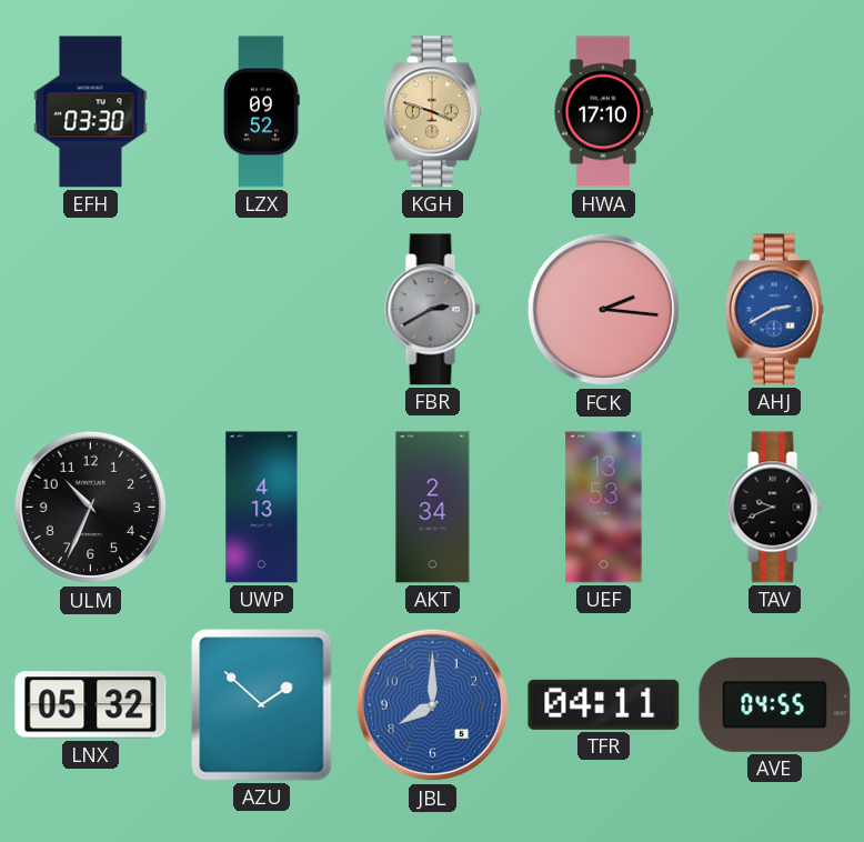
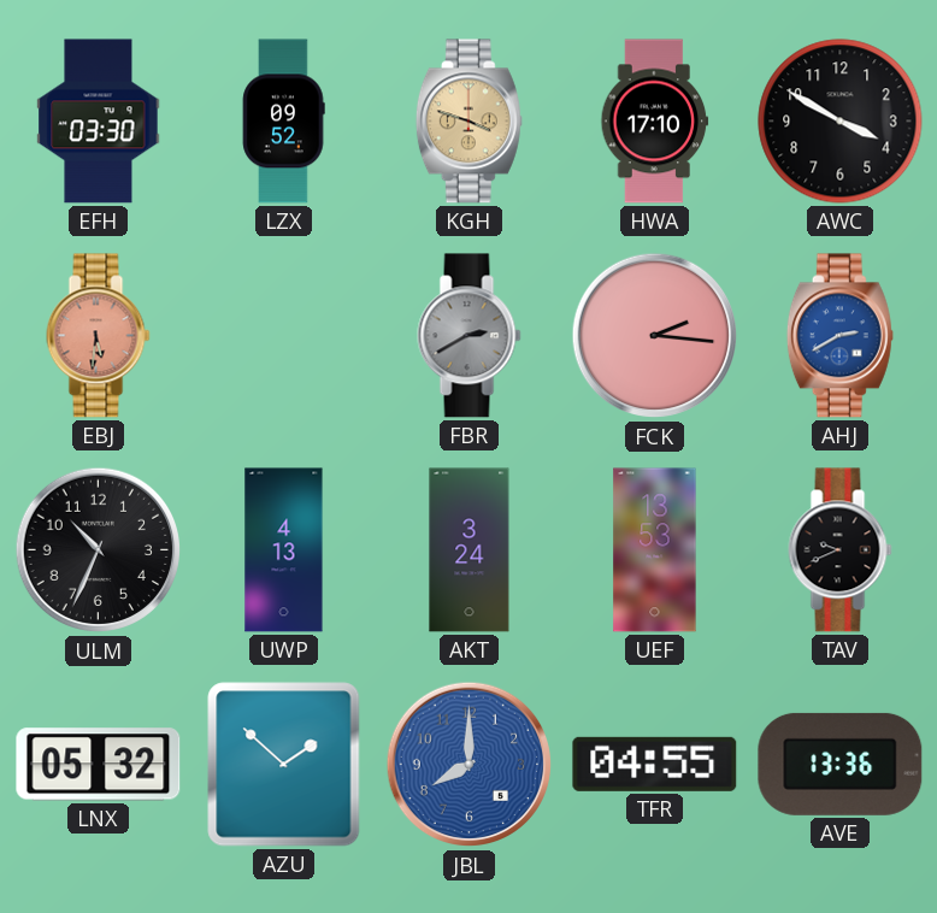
AWC: none -> 3:50
EBJ: none -> 5:31
AKT: 2:34 -> 3:24
TFR: 04:11 -> 04:55
AVE: 04:55 -> 13:36
